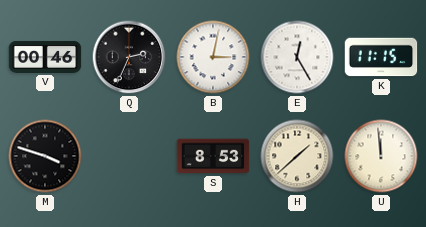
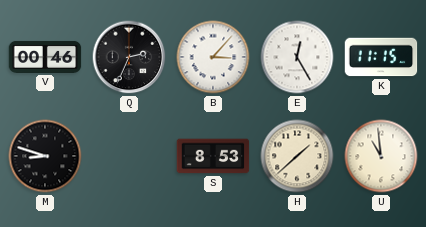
B: 3:02 -> 3:07
M: 3:48 -> 8:48
U: 11:59 -> 10:59
